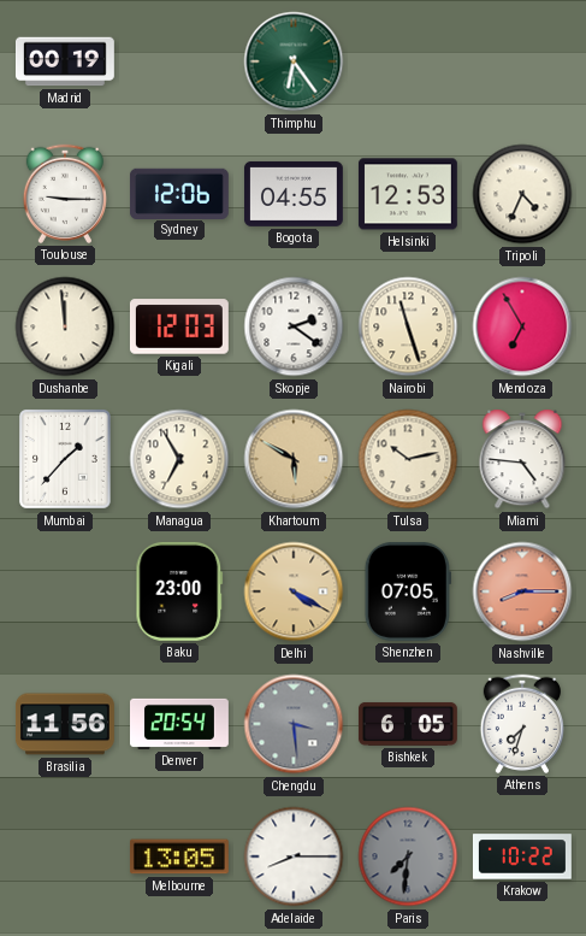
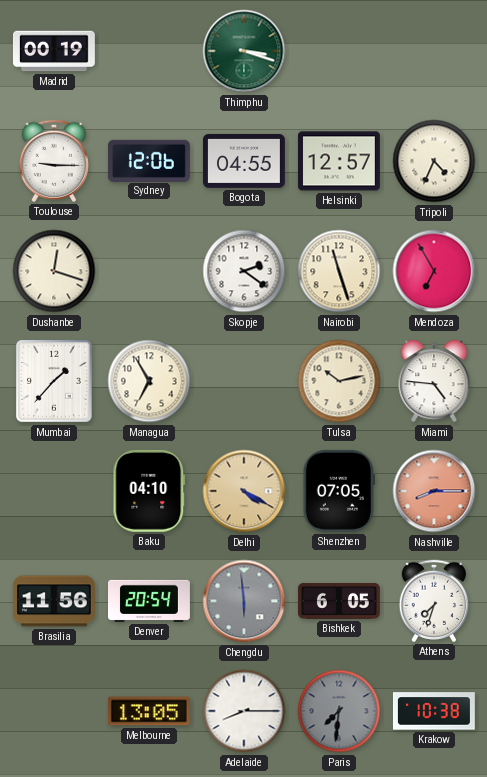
Thimphu: 6:24 -> 3:18
Helsinki: 12:53 -> 12:57
Dushanbe: 11:59 -> 12:18
Kigali: 12:03 -> none
Khartoum: 5:50 -> none
Baku: 23:00 -> 04:10
Chengdu: 3:29 -> 5:59
Krakow: 10:22 -> 10:38
